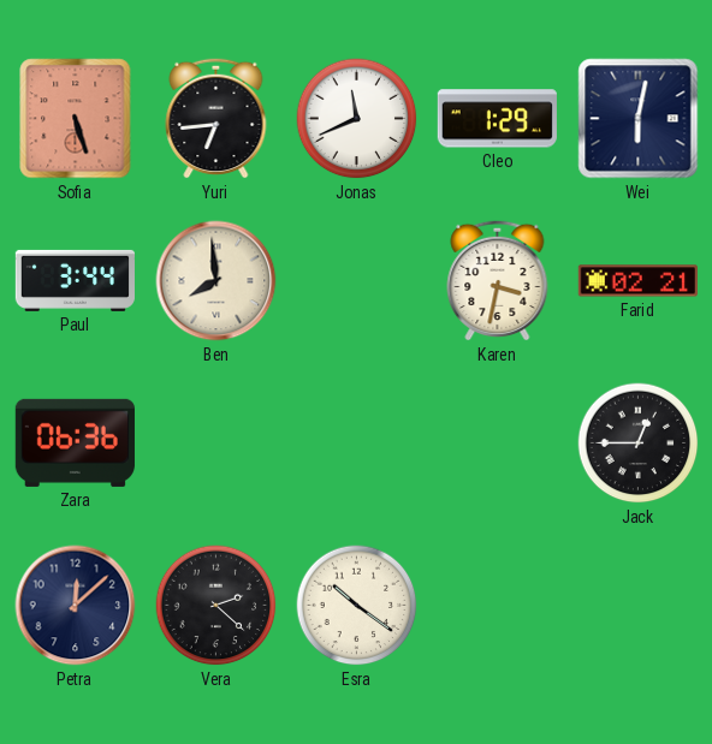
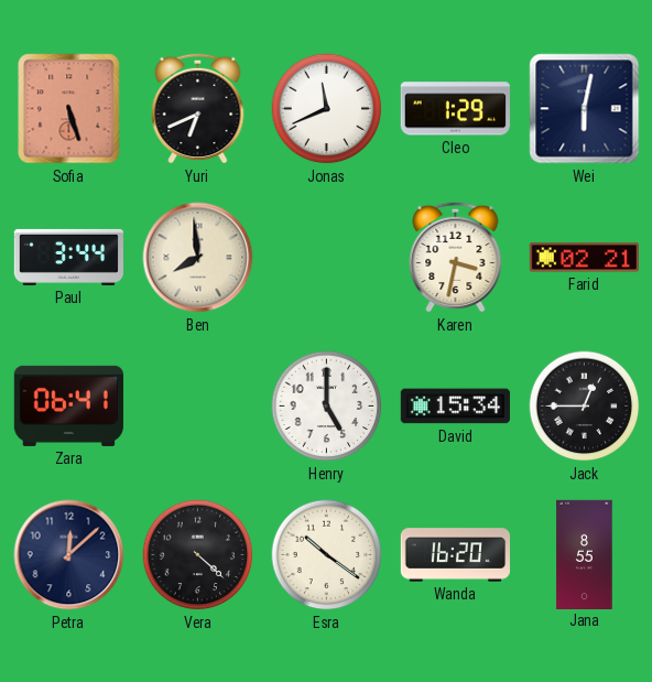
Yuri: 6:44 -> 6:41
Zara: 06:36 -> 06:41
Henry: none -> 5:00
David: none -> 15:34
Vera: 2:22 -> 4:22
Wanda: none -> 16:20
Jana: none -> 8:55
